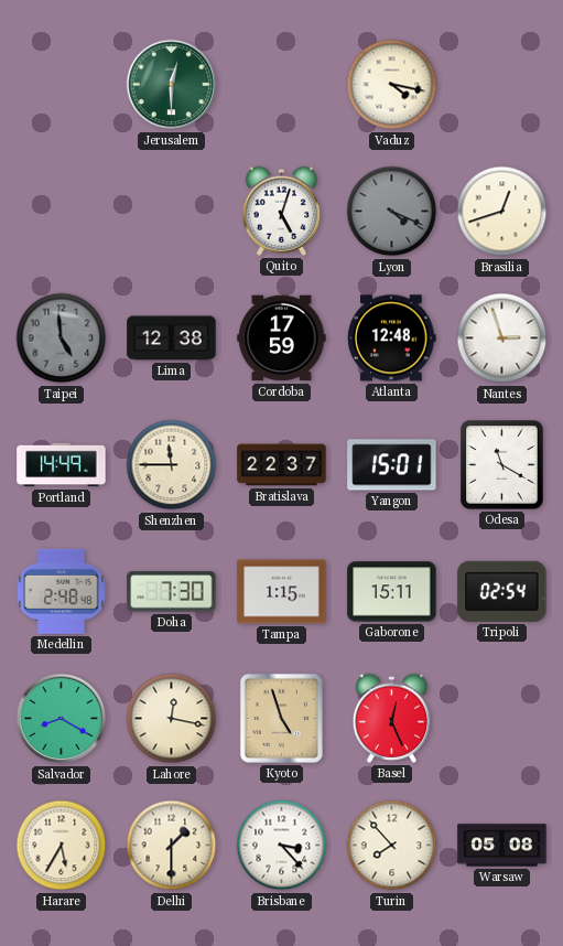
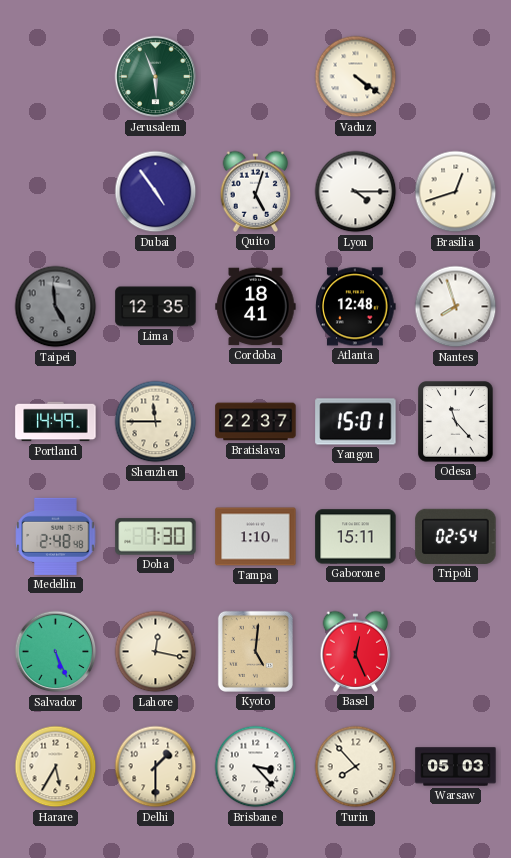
Jerusalem: 12:30 -> 5:56
Vaduz: 4:17 -> 4:21
Dubai: none -> 4:54
Lyon: 4:19 -> 4:15
Lyon dial: grey -> white
Lima: 12:38 -> 12:35
Cordoba: 17:59 -> 18:41
Nantes: 2:57 -> 7:57
Odesa: 11:20 -> 11:23
Tampa: 1:15 -> 1:10
Salvador: 8:20 -> 5:26
Kyoto: 4:57 -> 5:01
Warsaw: 05:08 -> 05:03
